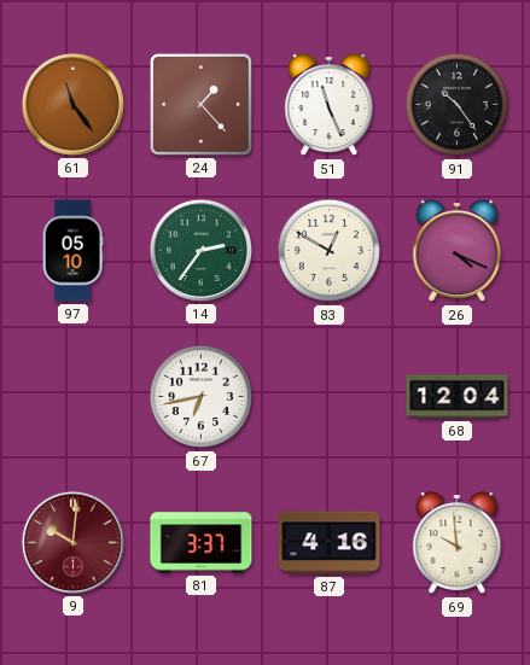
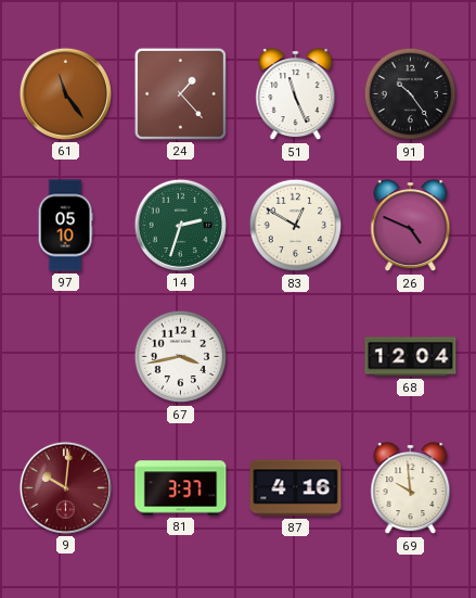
14: 2:36 -> 2:33
26: 4:19 -> 4:49
67: 6:43 -> 3:43
